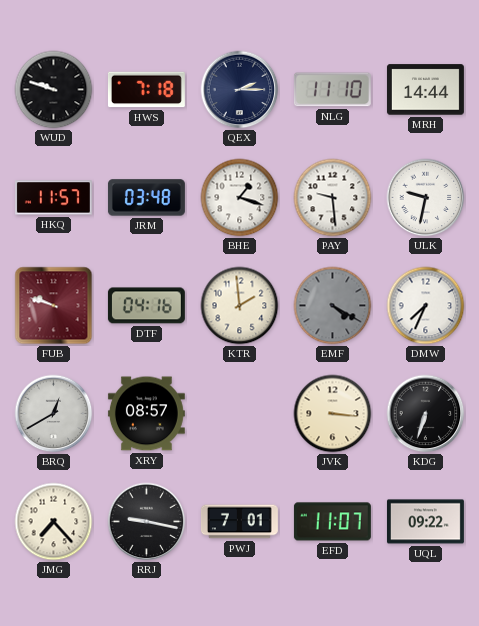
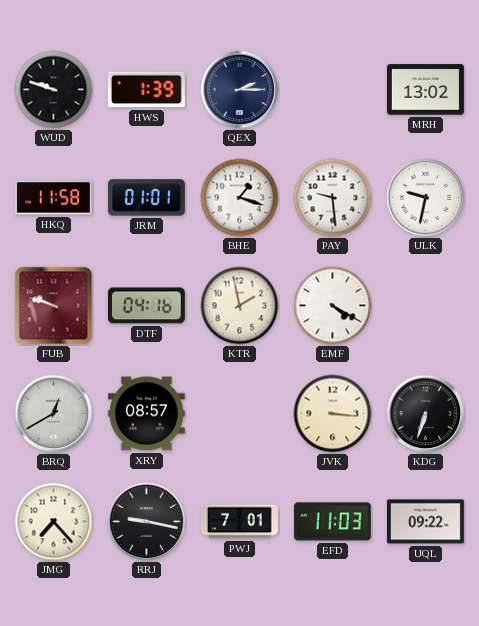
HWS: 7:18 -> 1:39
NLG: 11:10 -> none
MRH: 14:44 -> 13:02
HKQ: 11:57 -> 11:58
JRM: 03:48 -> 01:01
KTR: 1:59 -> 1:58
EMF dial: grey -> white
DMW: 7:34 -> none
EFD: 11:07 -> 11:03
